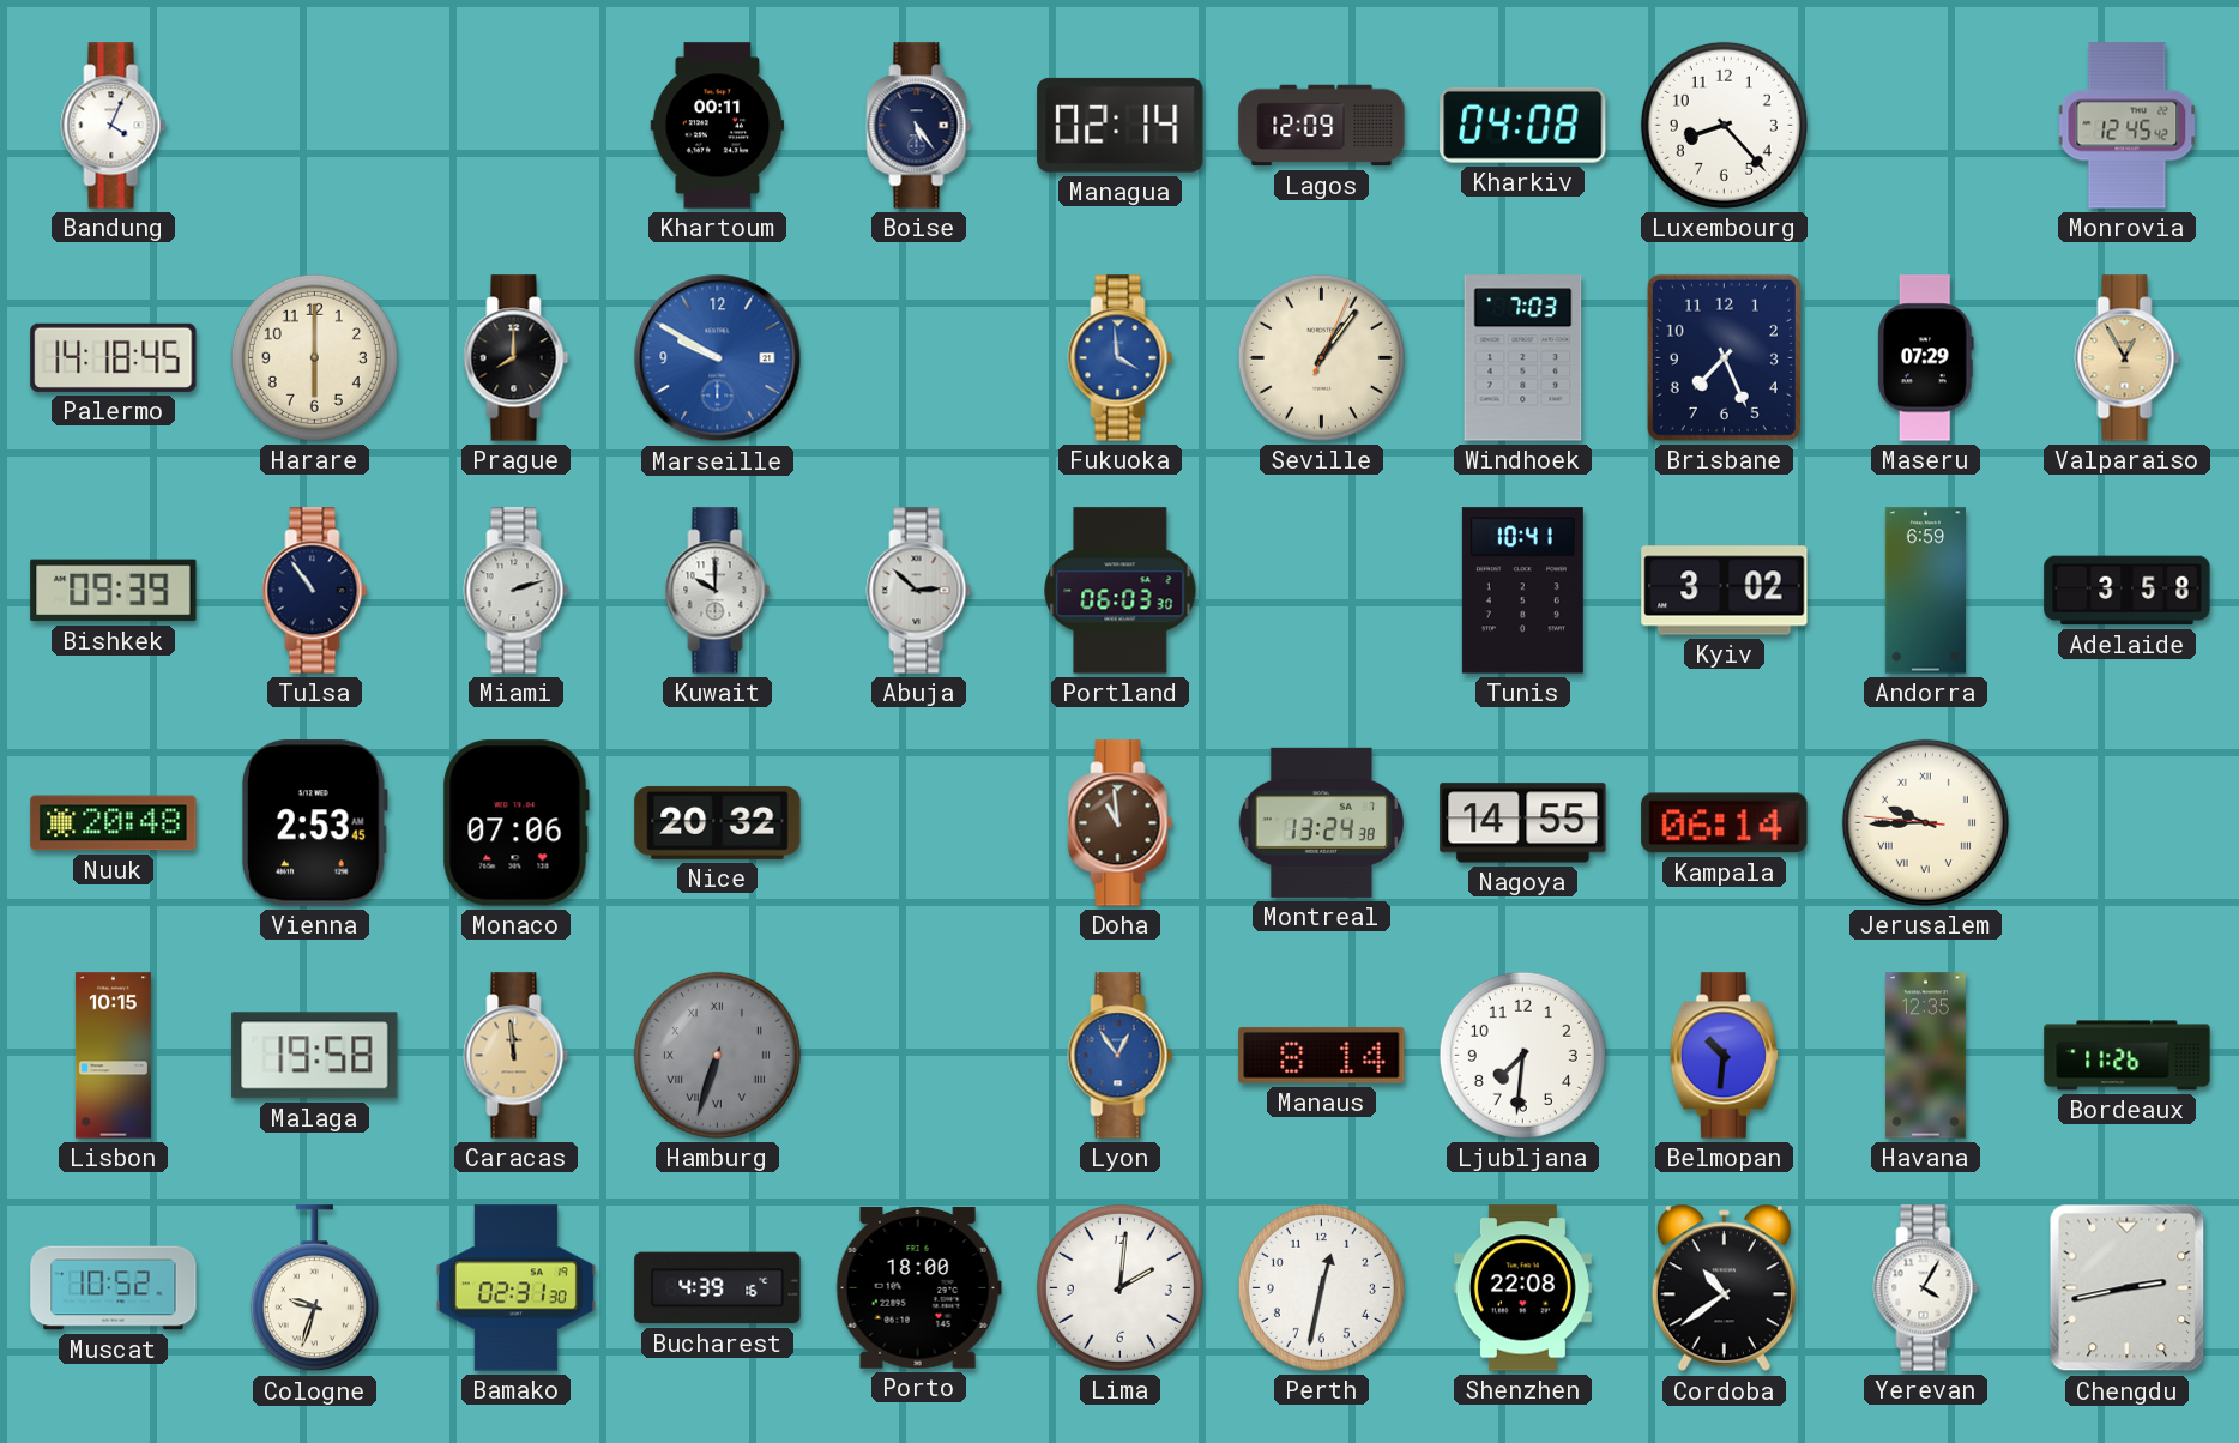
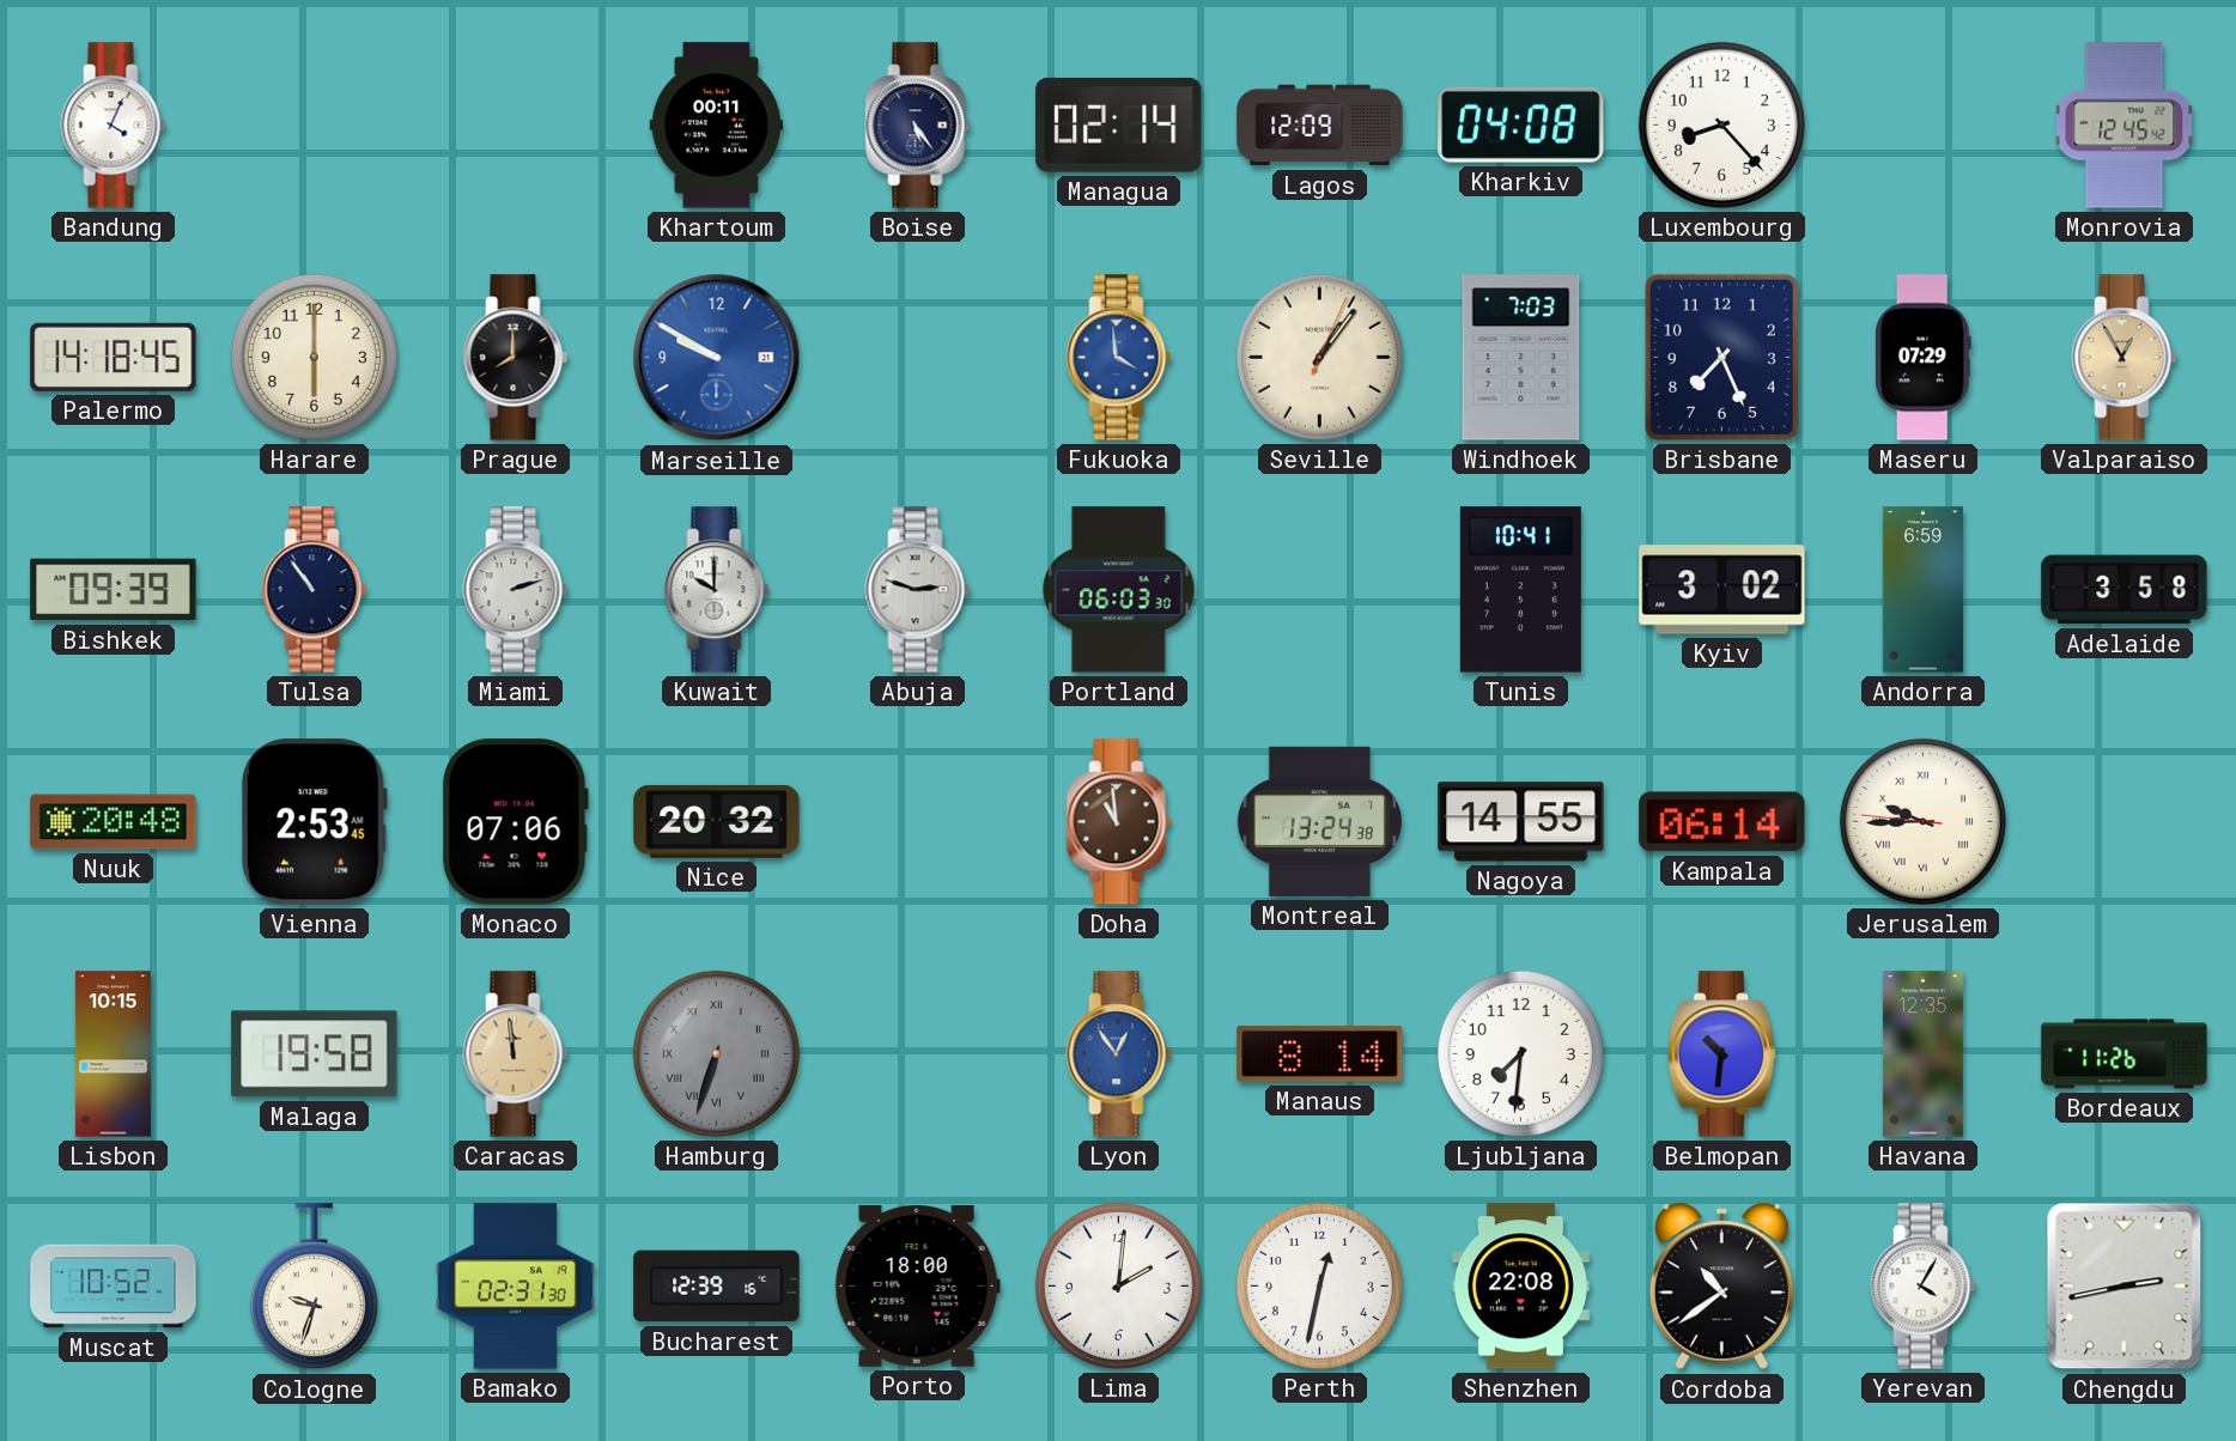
Abuja: 2:52 -> 2:48
Bucharest: 4:39 -> 12:39
